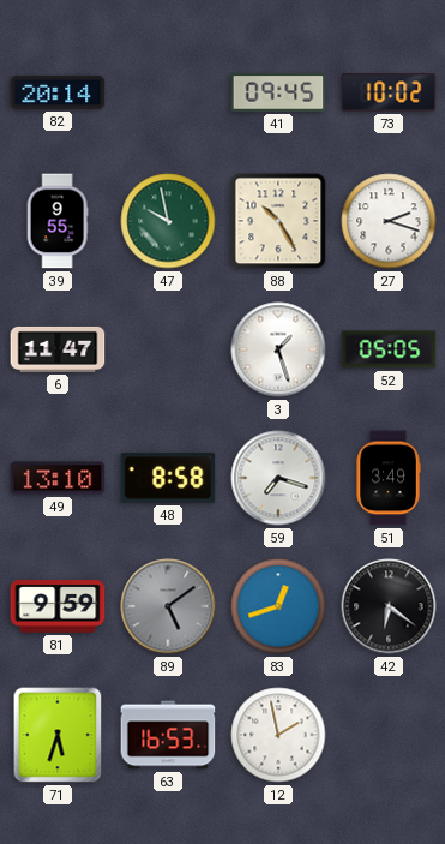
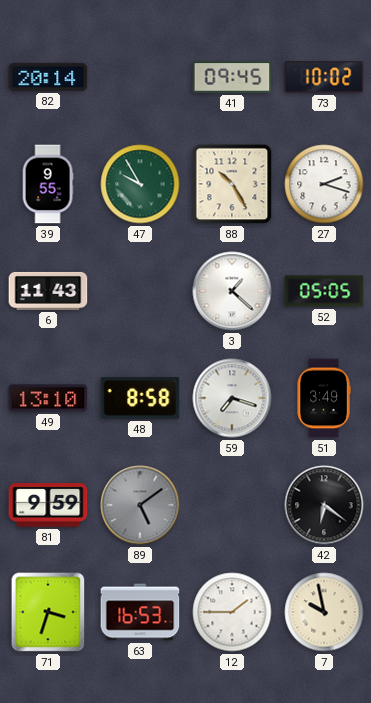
47: 9:58 -> 9:55
6: 11:47 -> 11:43
3: 1:27 -> 1:22
83: 12:42 -> none
71: 5:33 -> 3:33
12: 1:58 -> 1:45
7: none -> 9:58
